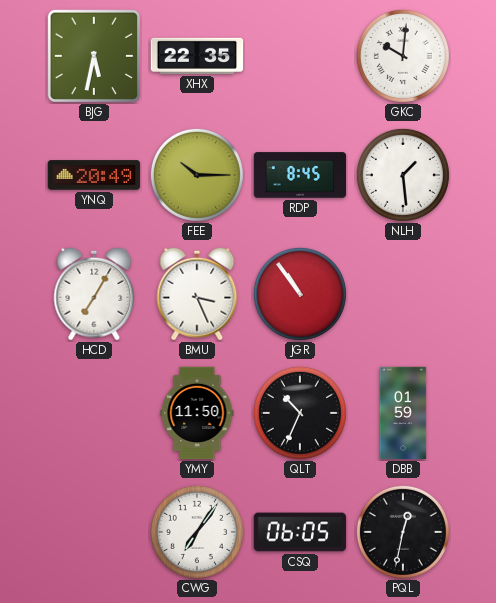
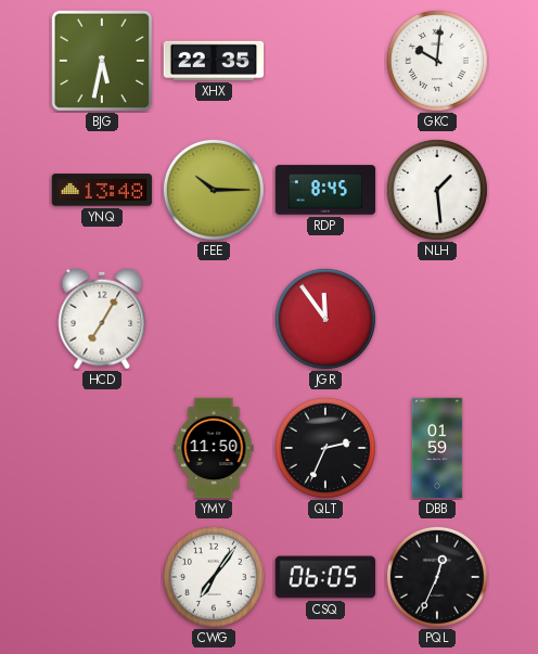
YNQ: 20:49 -> 13:48
BMU: 3:26 -> none
JGR: 10:54 -> 11:54
QLT: 10:34 -> 2:34
PQL: 12:32 -> 12:34
